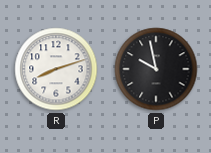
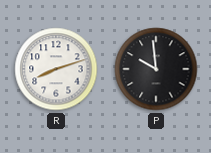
P: 9:58 -> 9:59
